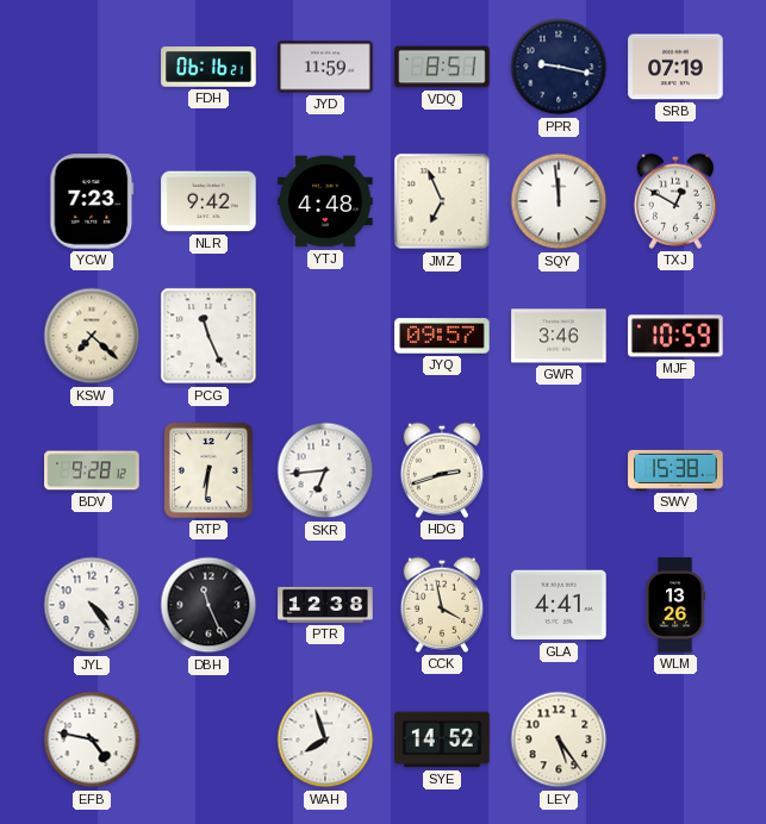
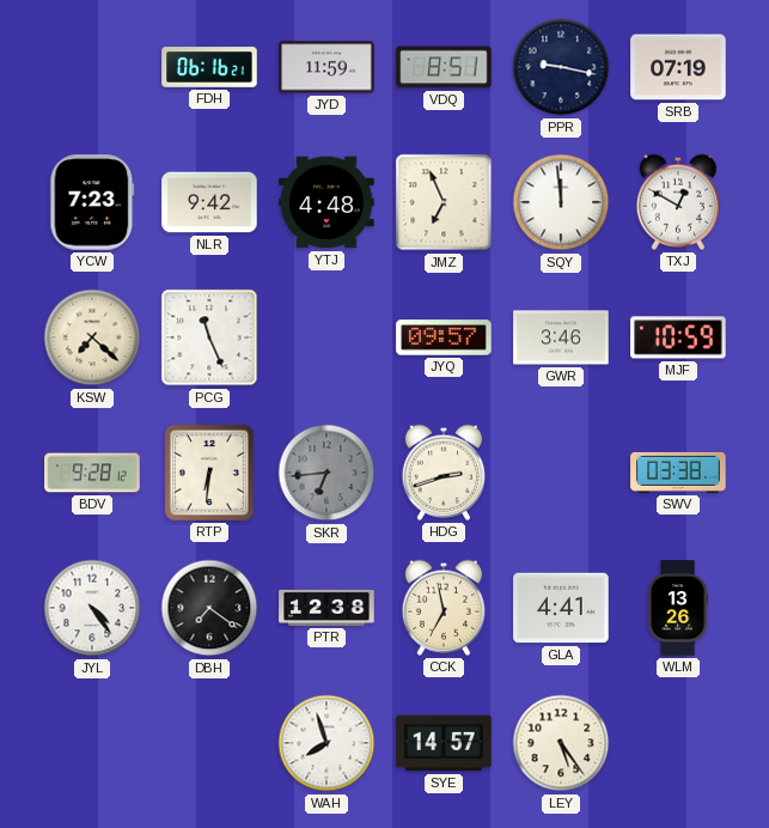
SKR dial: white -> grey
SWV: 15:38 -> 03:38
DBH: 11:26 -> 7:21
CCK: 3:58 -> 6:58
EFB: 4:47 -> none
SYE: 14:52 -> 14:57
